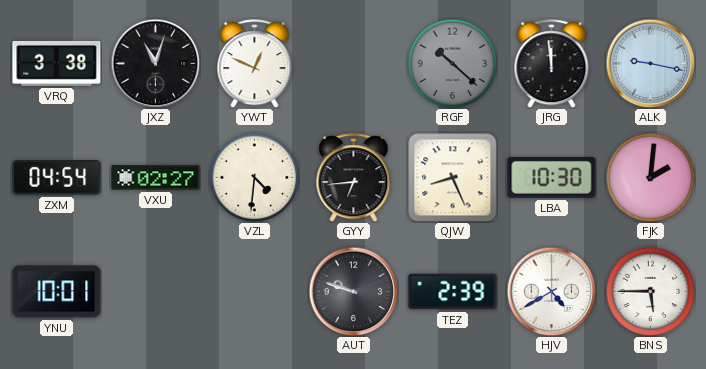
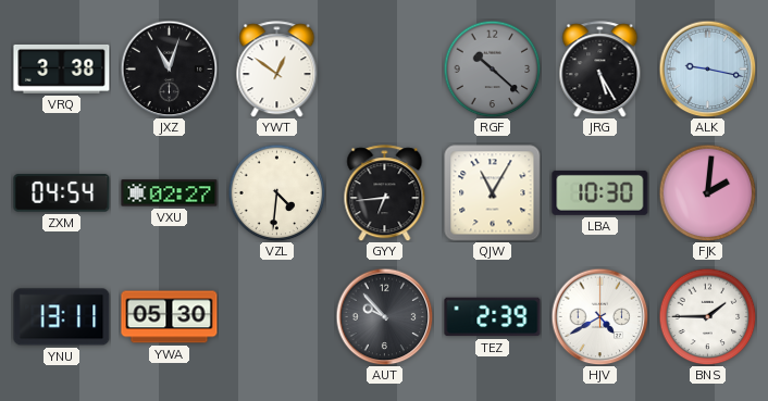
YWT: 12:49 -> 12:51
JRG: 11:59 -> 5:25
QJW: 8:26 -> 11:05
YNU: 10:01 -> 13:11
YWA: none -> 05:30
AUT: 9:48 -> 9:53
BNS: 5:45 -> 1:45
